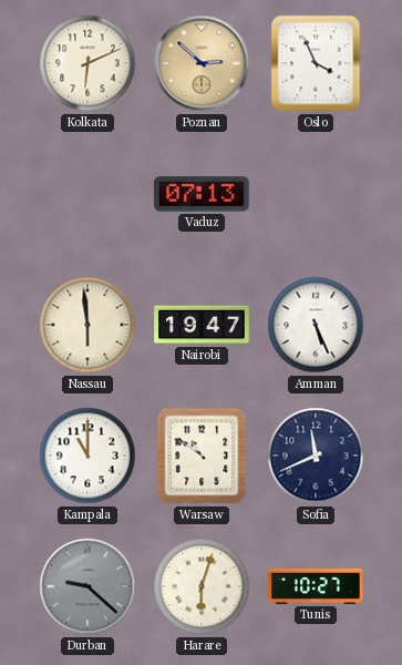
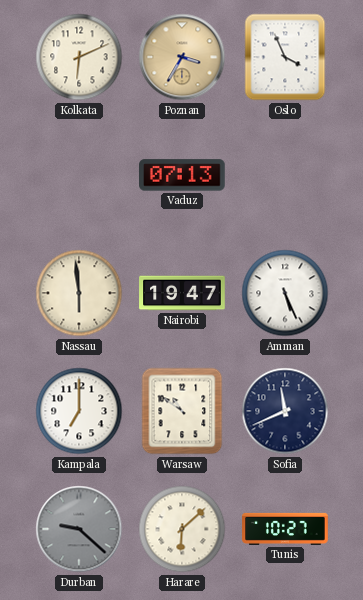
Poznan: 2:52 -> 3:35
Kampala: 11:00 -> 7:00
Harare: 6:03 -> 6:08
